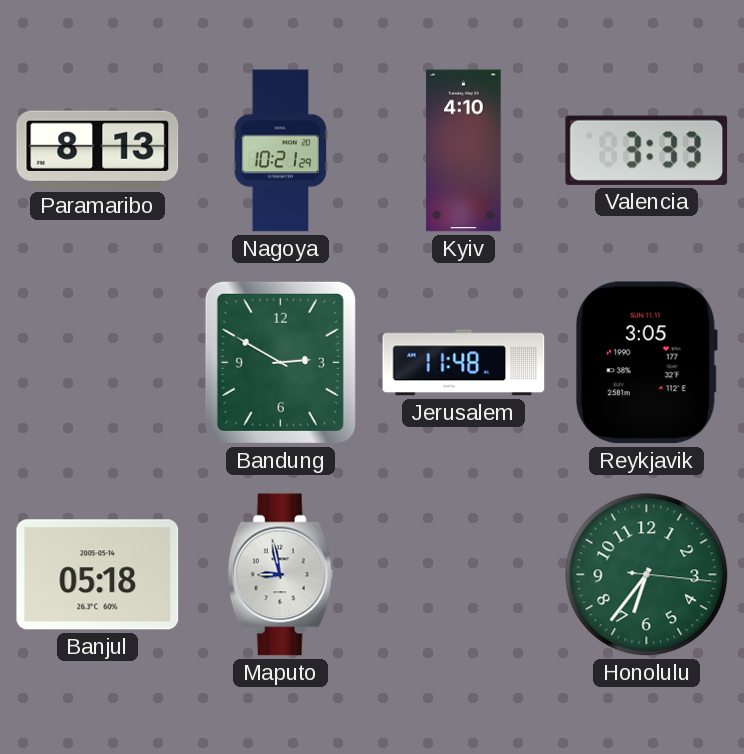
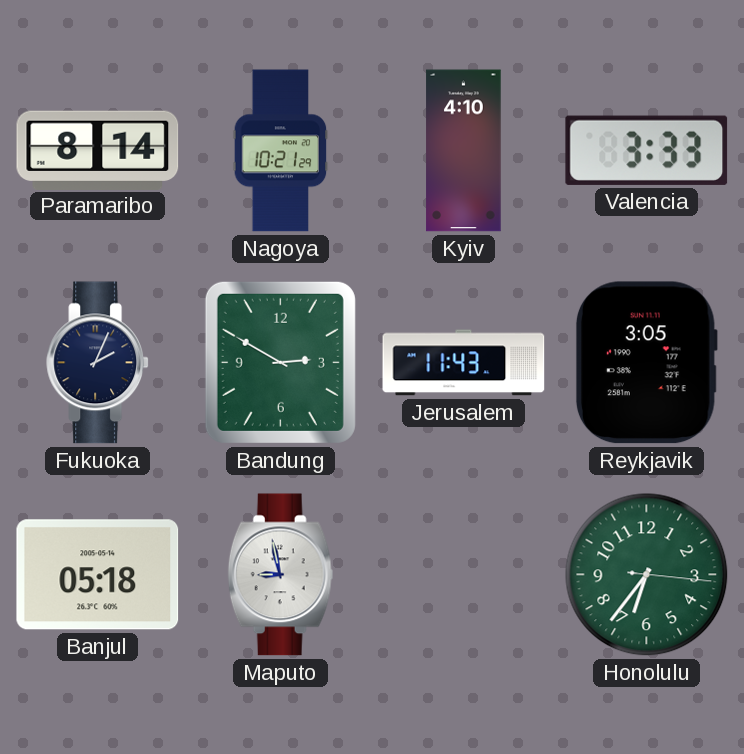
Paramaribo: 8:13 -> 8:14
Fukuoka: none -> 2:04
Jerusalem: 11:48 -> 11:43
